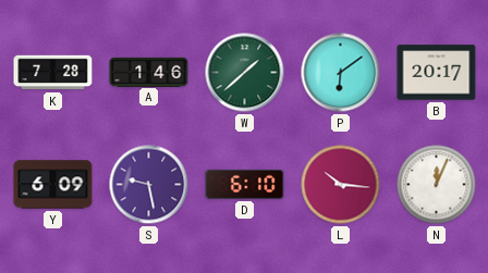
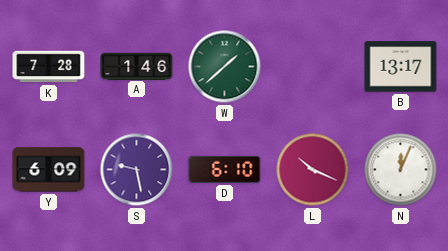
P: 6:09 -> none
B: 20:17 -> 13:17
L: 10:16 -> 10:19
